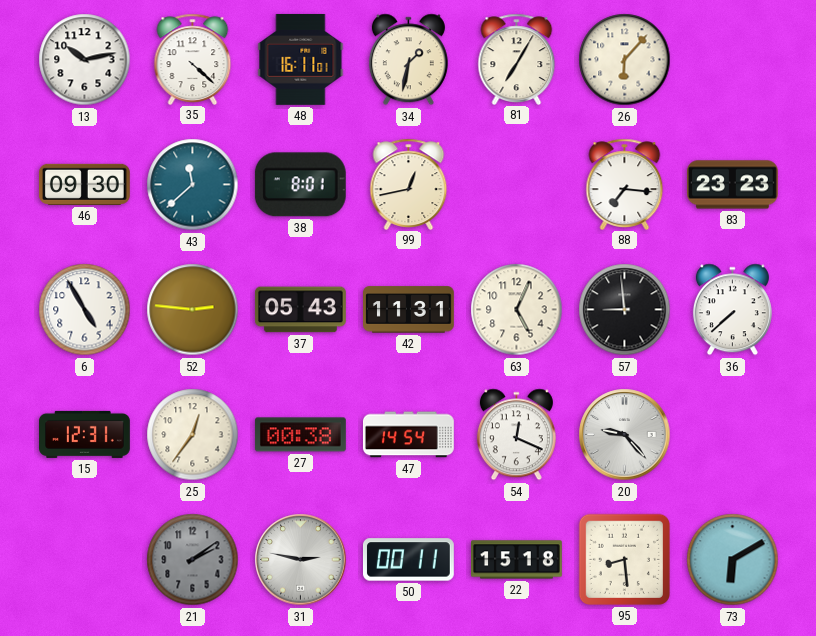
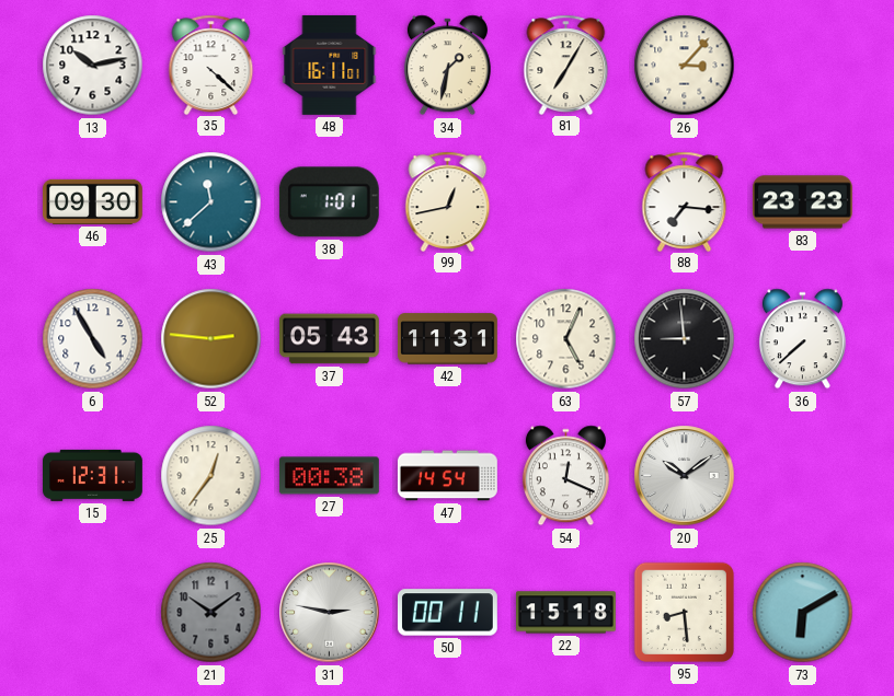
26: 6:07 -> 3:07
38: 8:01 -> 1:01
20: 9:23 -> 10:09
21: 2:09 -> 10:09
